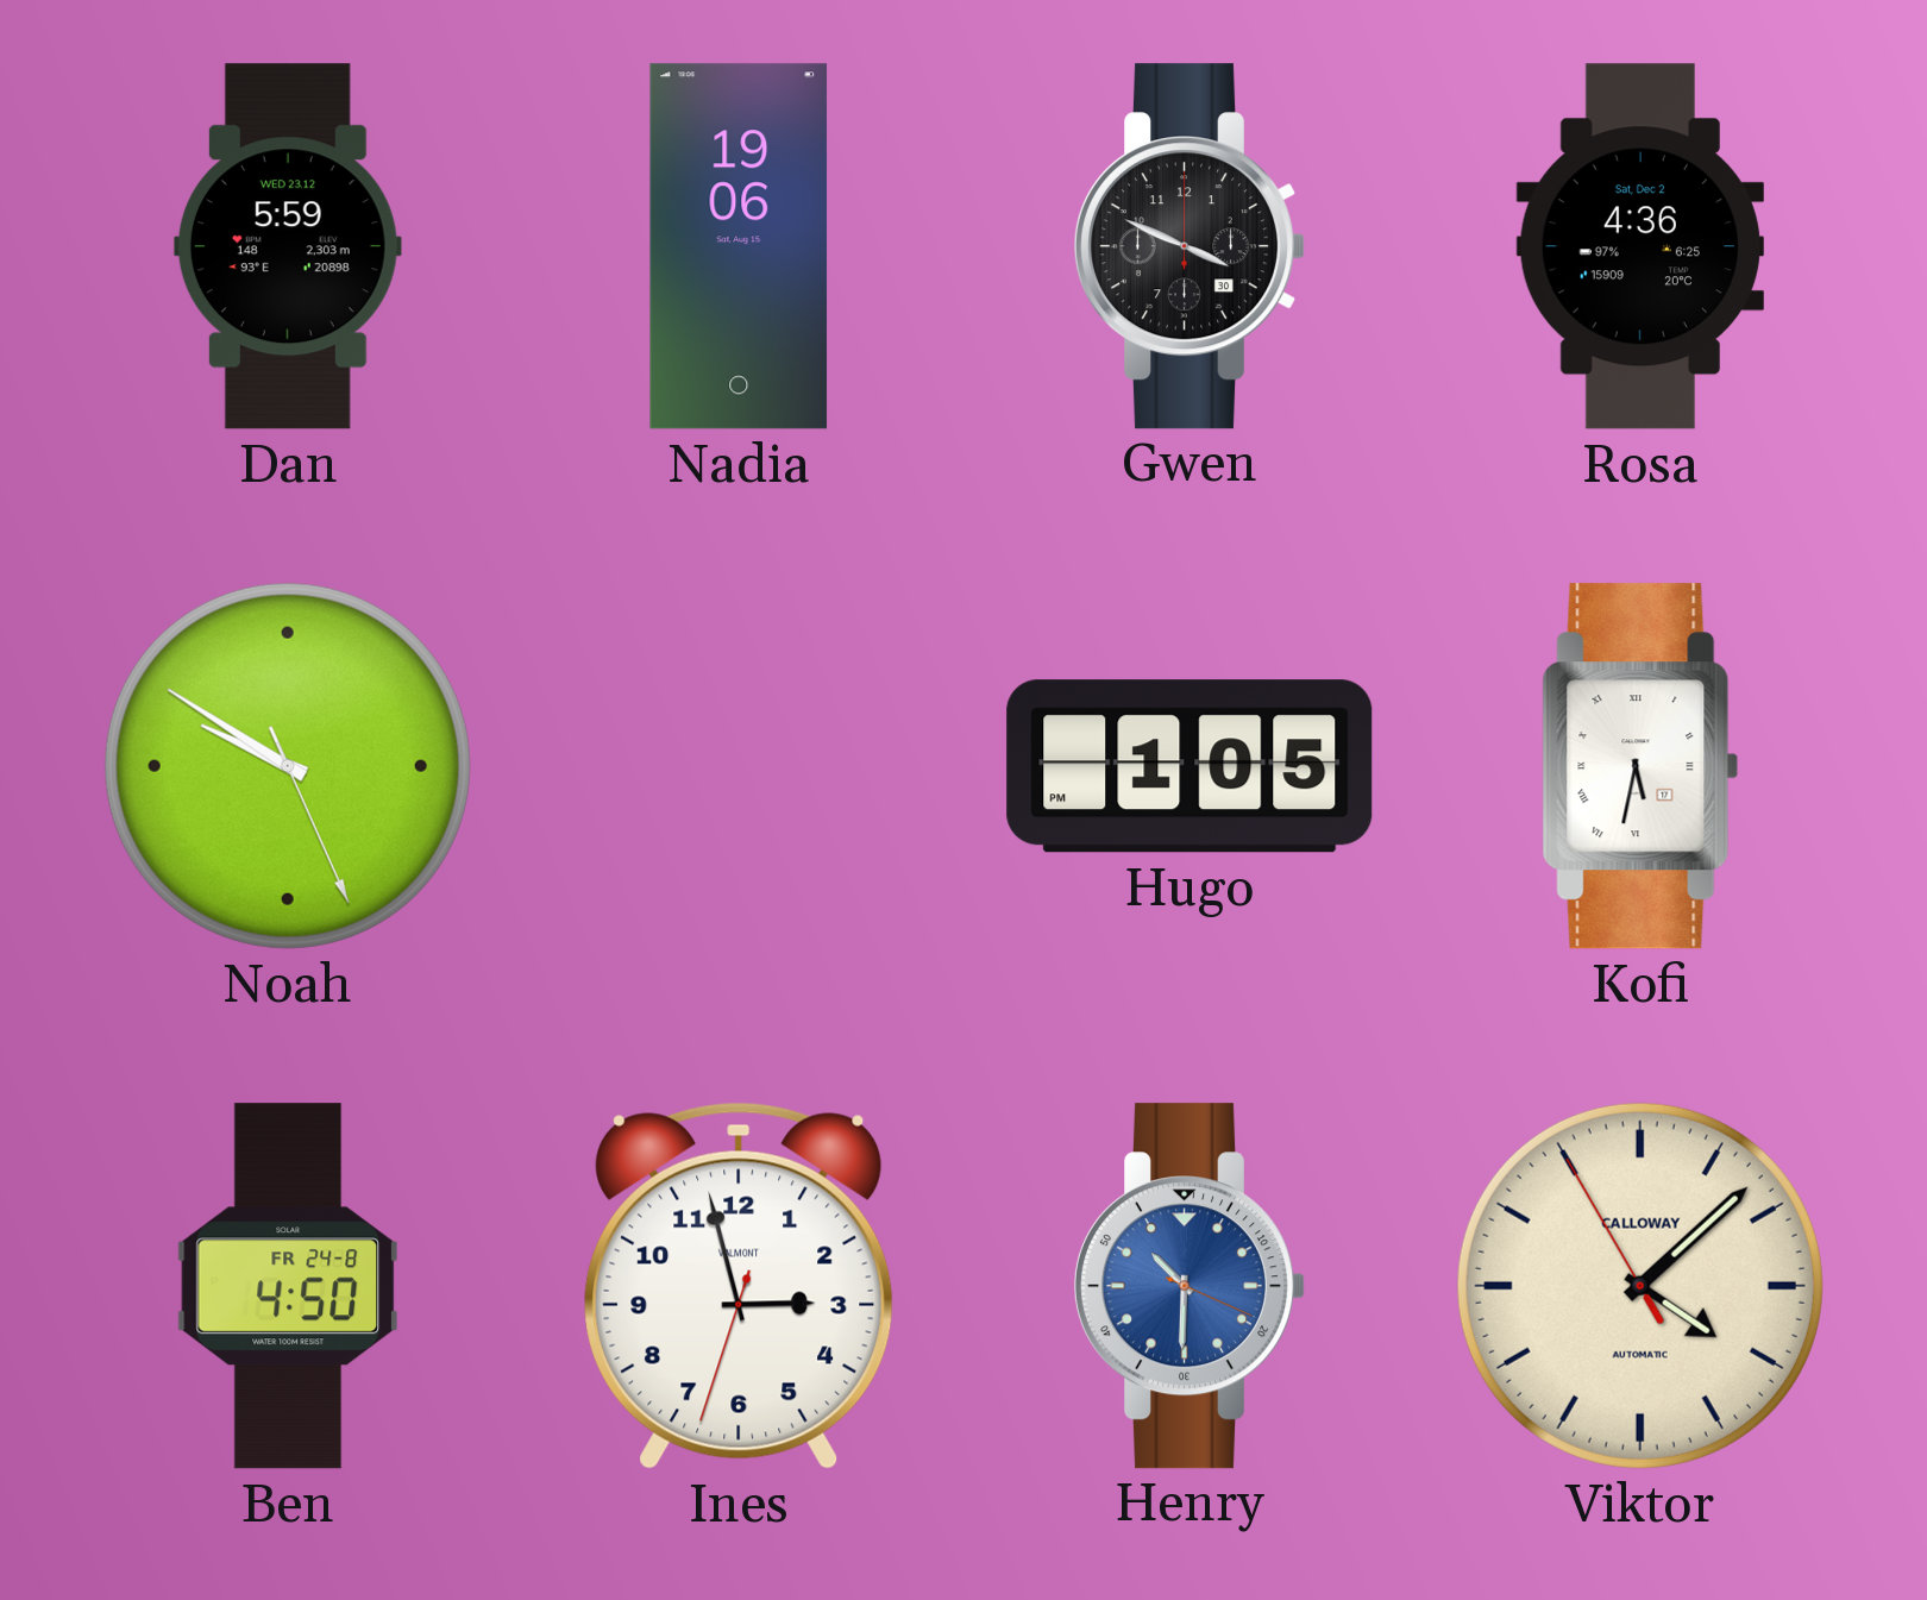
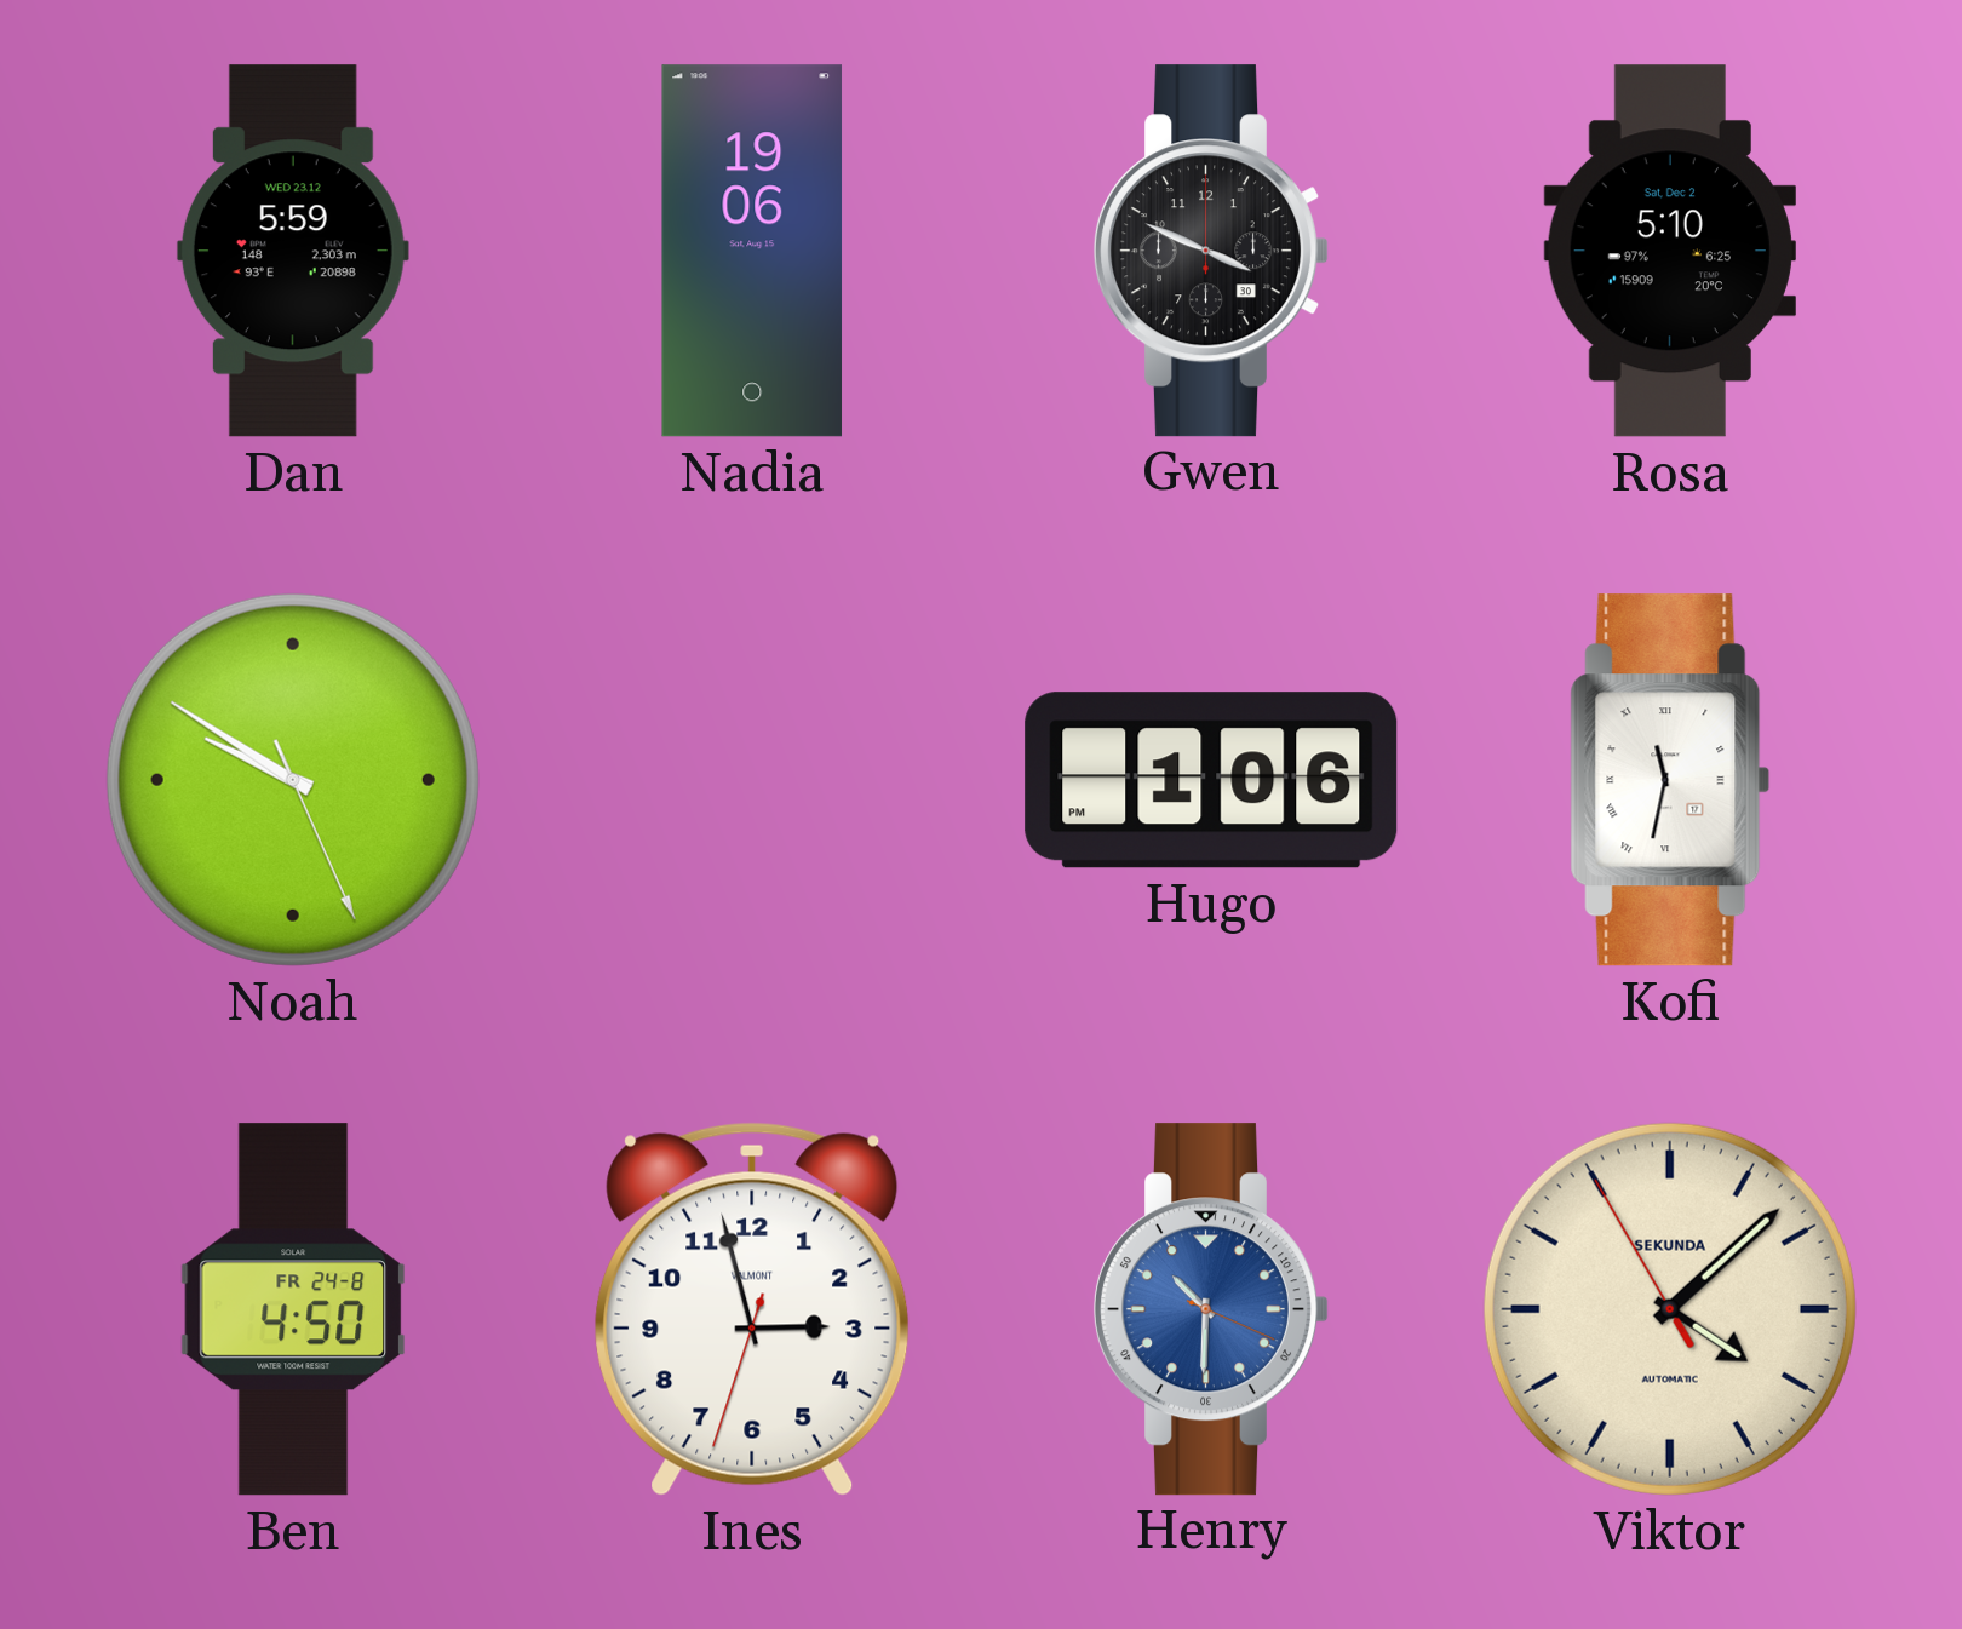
Rosa: 4:36 -> 5:10
Hugo: 1:05 -> 1:06
Kofi: 5:32 -> 11:32
Viktor brand: CALLOWAY -> SEKUNDA
